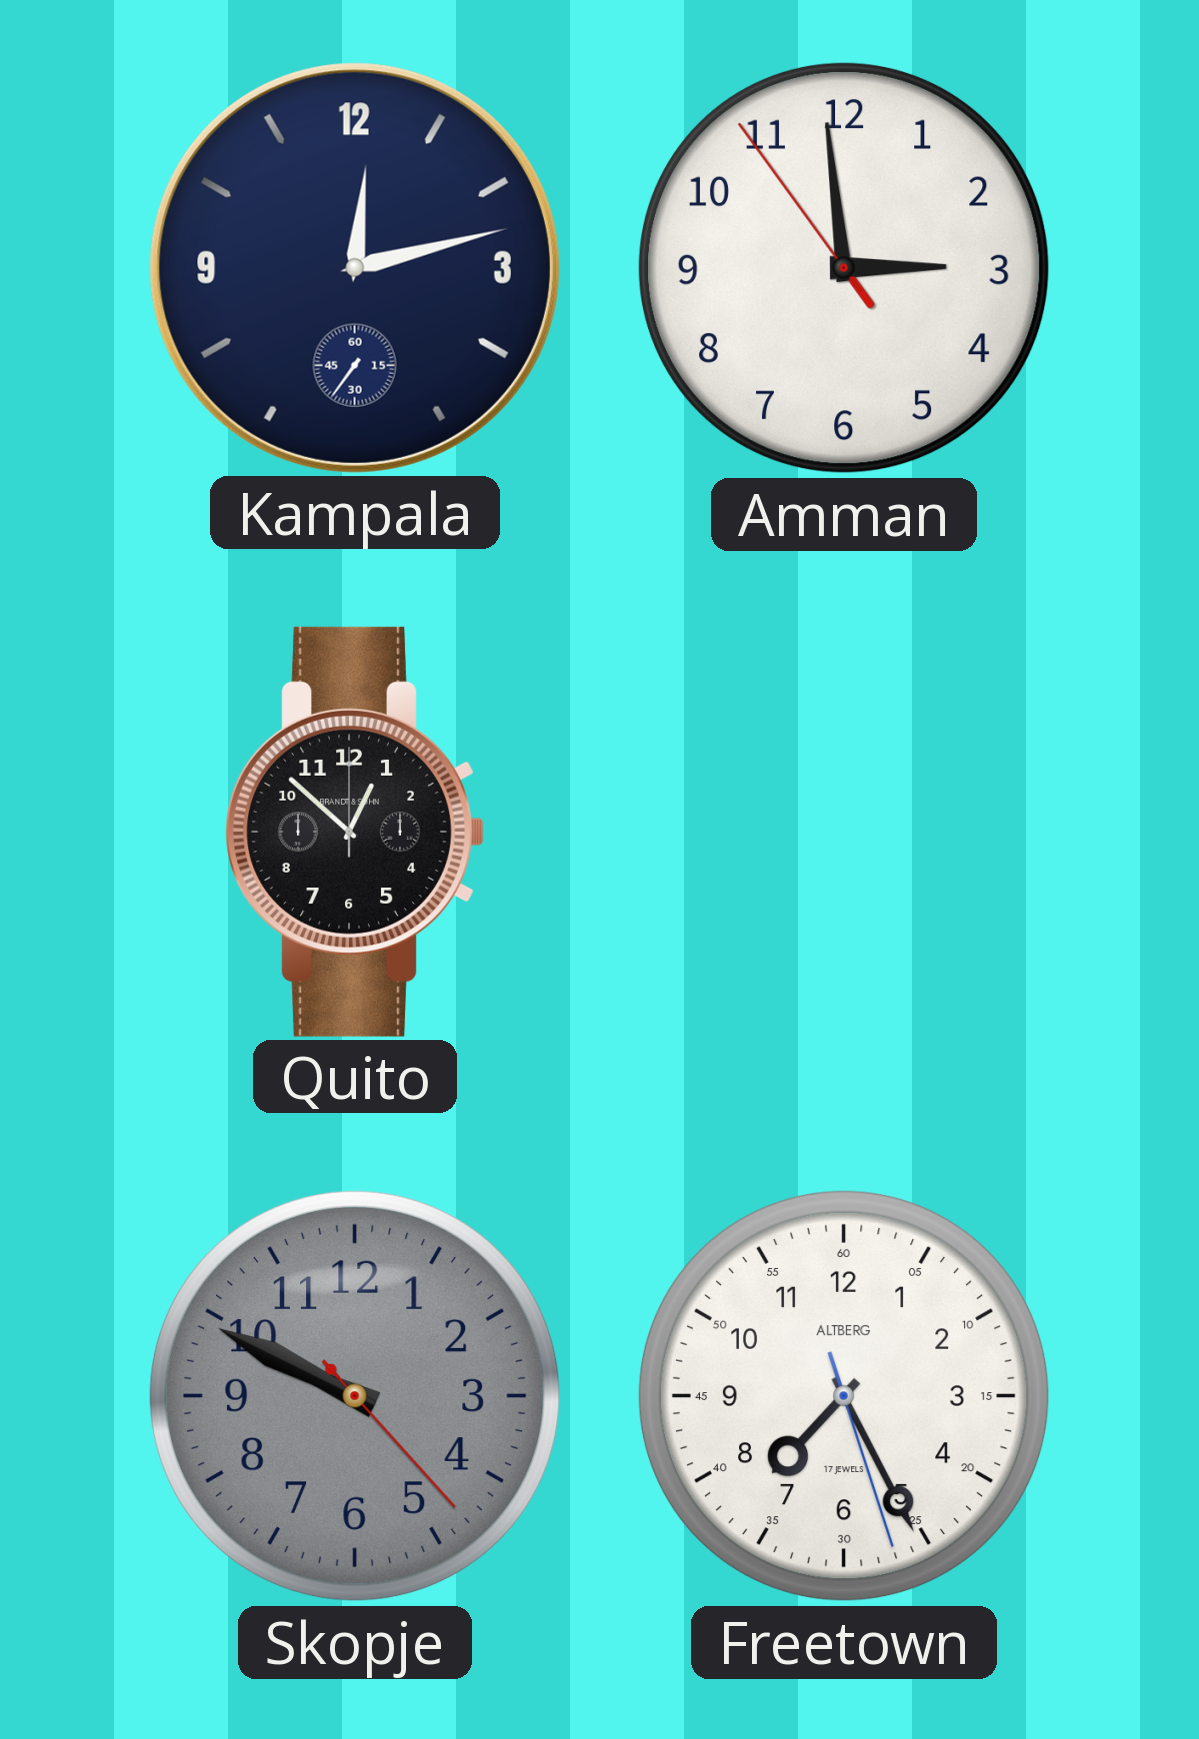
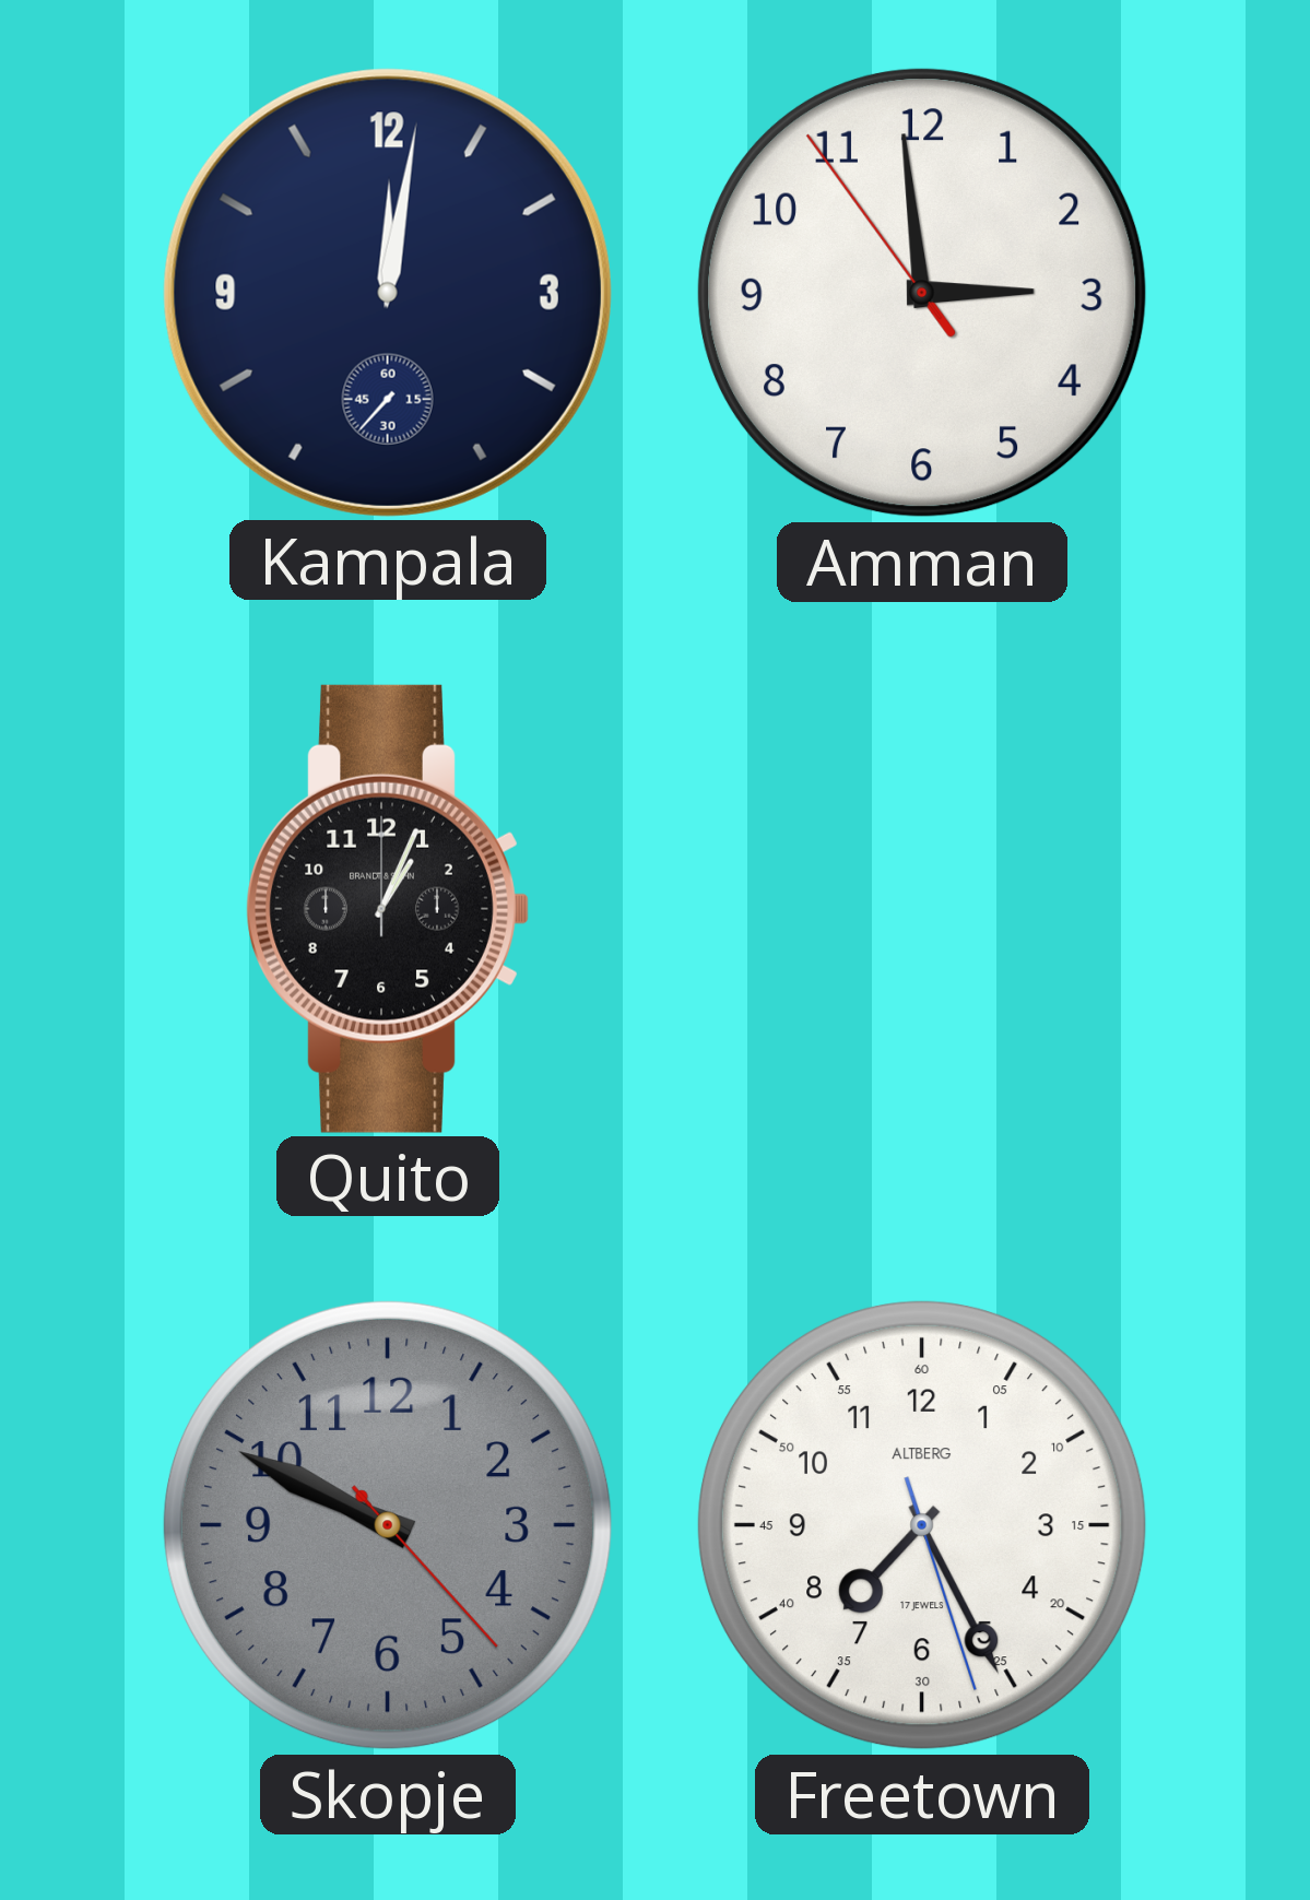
Kampala: 12:12 -> 12:01
Quito: 12:52 -> 1:04
